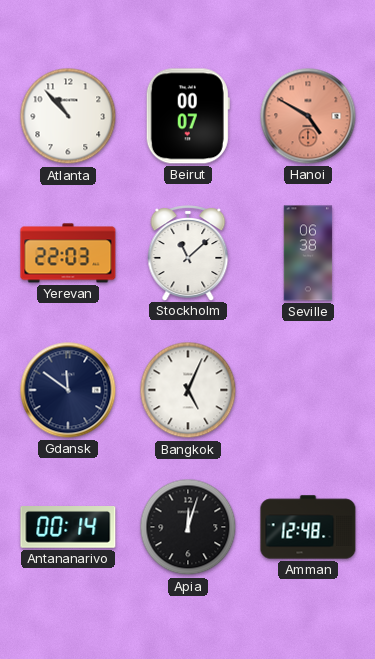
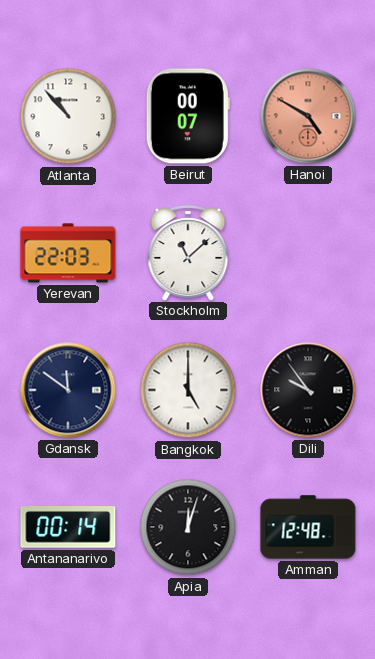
Seville: 06:38 -> none
Bangkok: 5:04 -> 5:00
Dili: none -> 9:54
